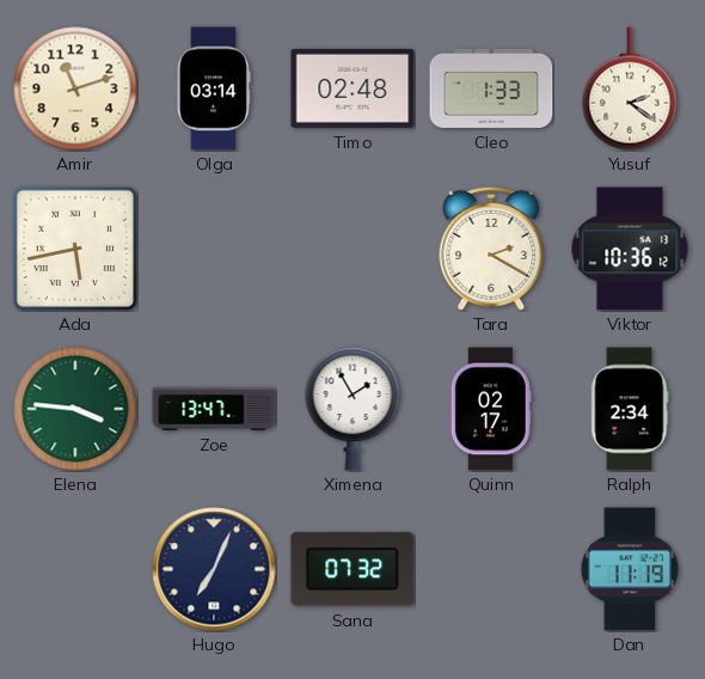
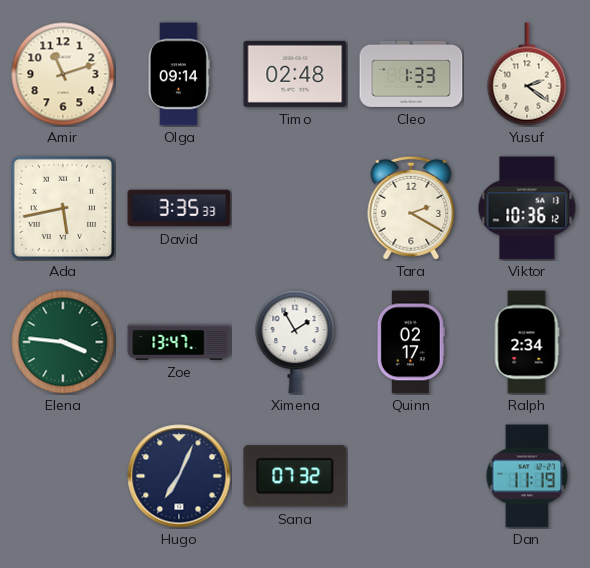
Olga: 03:14 -> 09:14
David: none -> 3:35
